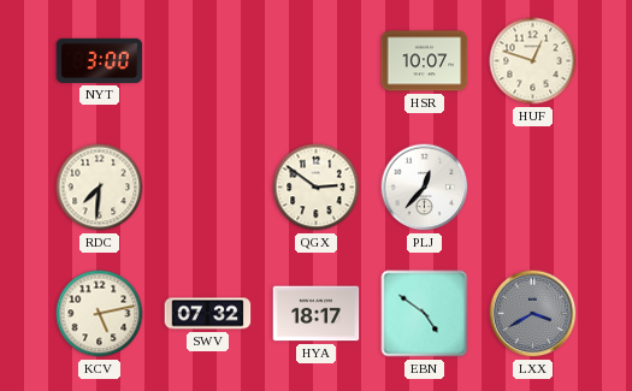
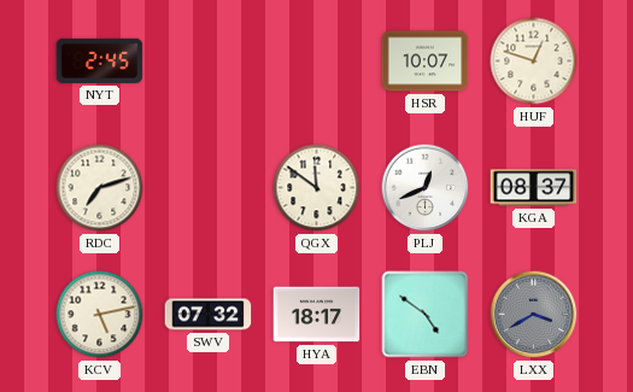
NYT: 3:00 -> 2:45
RDC: 7:31 -> 7:12
QGX: 2:51 -> 11:51
PLJ: 12:37 -> 12:41
KGA: none -> 08:37
